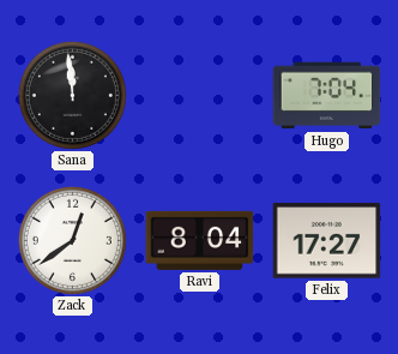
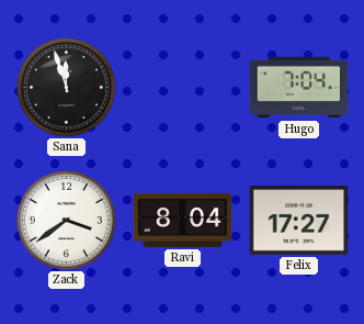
Sana: 11:59 -> 11:57
Zack: 12:39 -> 3:39
